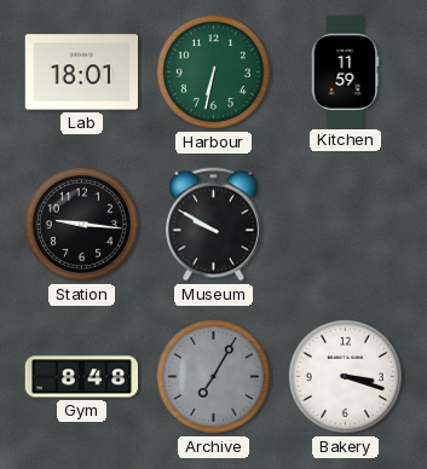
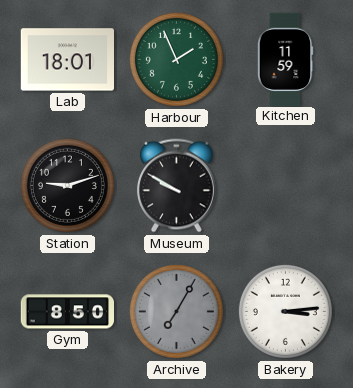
Harbour: 6:32 -> 1:56
Station: 9:16 -> 9:12
Gym: 8:48 -> 8:50
Bakery: 3:18 -> 3:14
